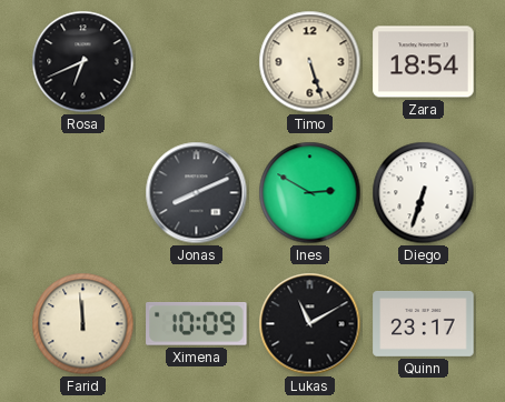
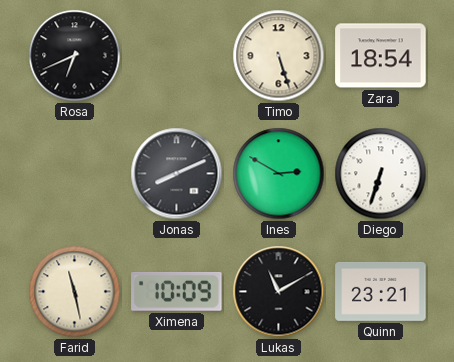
Farid: 11:59 -> 11:28
Quinn: 23:17 -> 23:21
